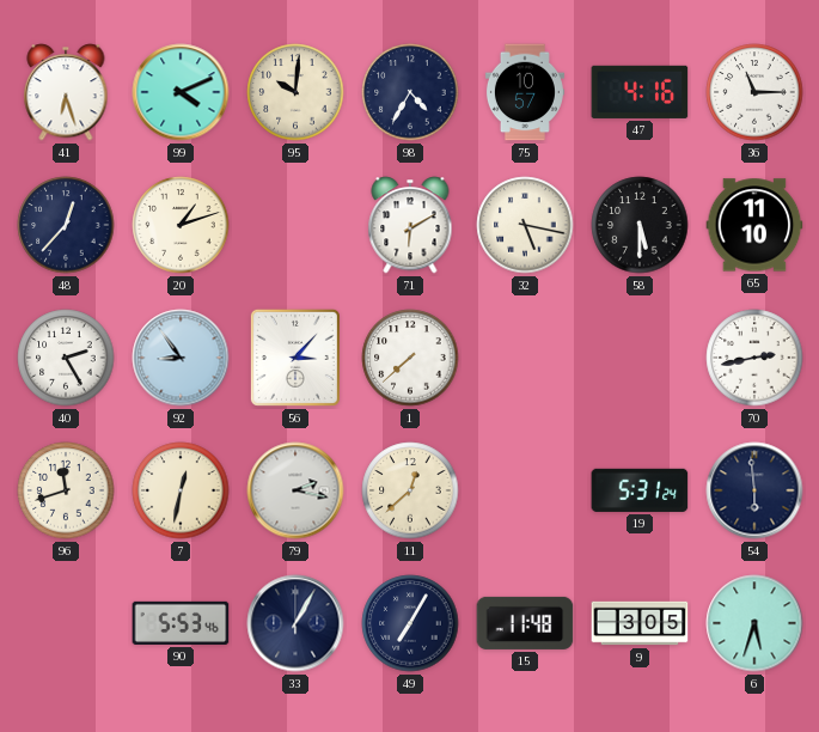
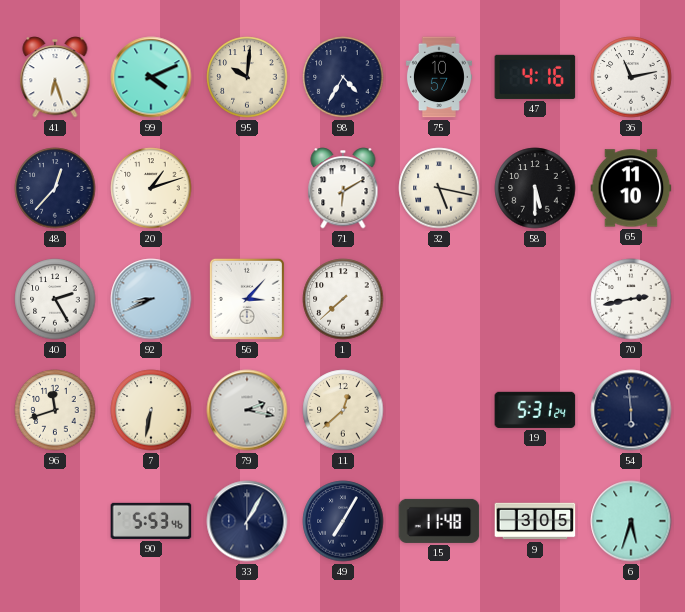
36: 11:15 -> 11:13
92: 8:54 -> 8:41
7: 12:32 -> 6:32
